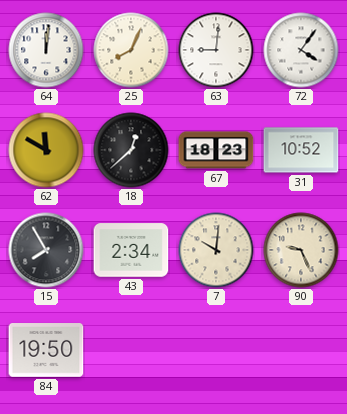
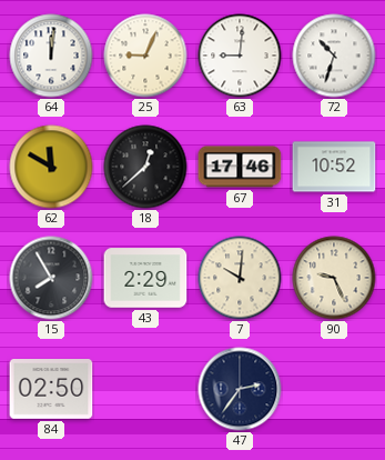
25: 8:04 -> 9:04
72: 4:06 -> 10:33
67: 18:23 -> 17:46
43: 2:34 -> 2:29
84: 19:50 -> 02:50
47: none -> 2:36
